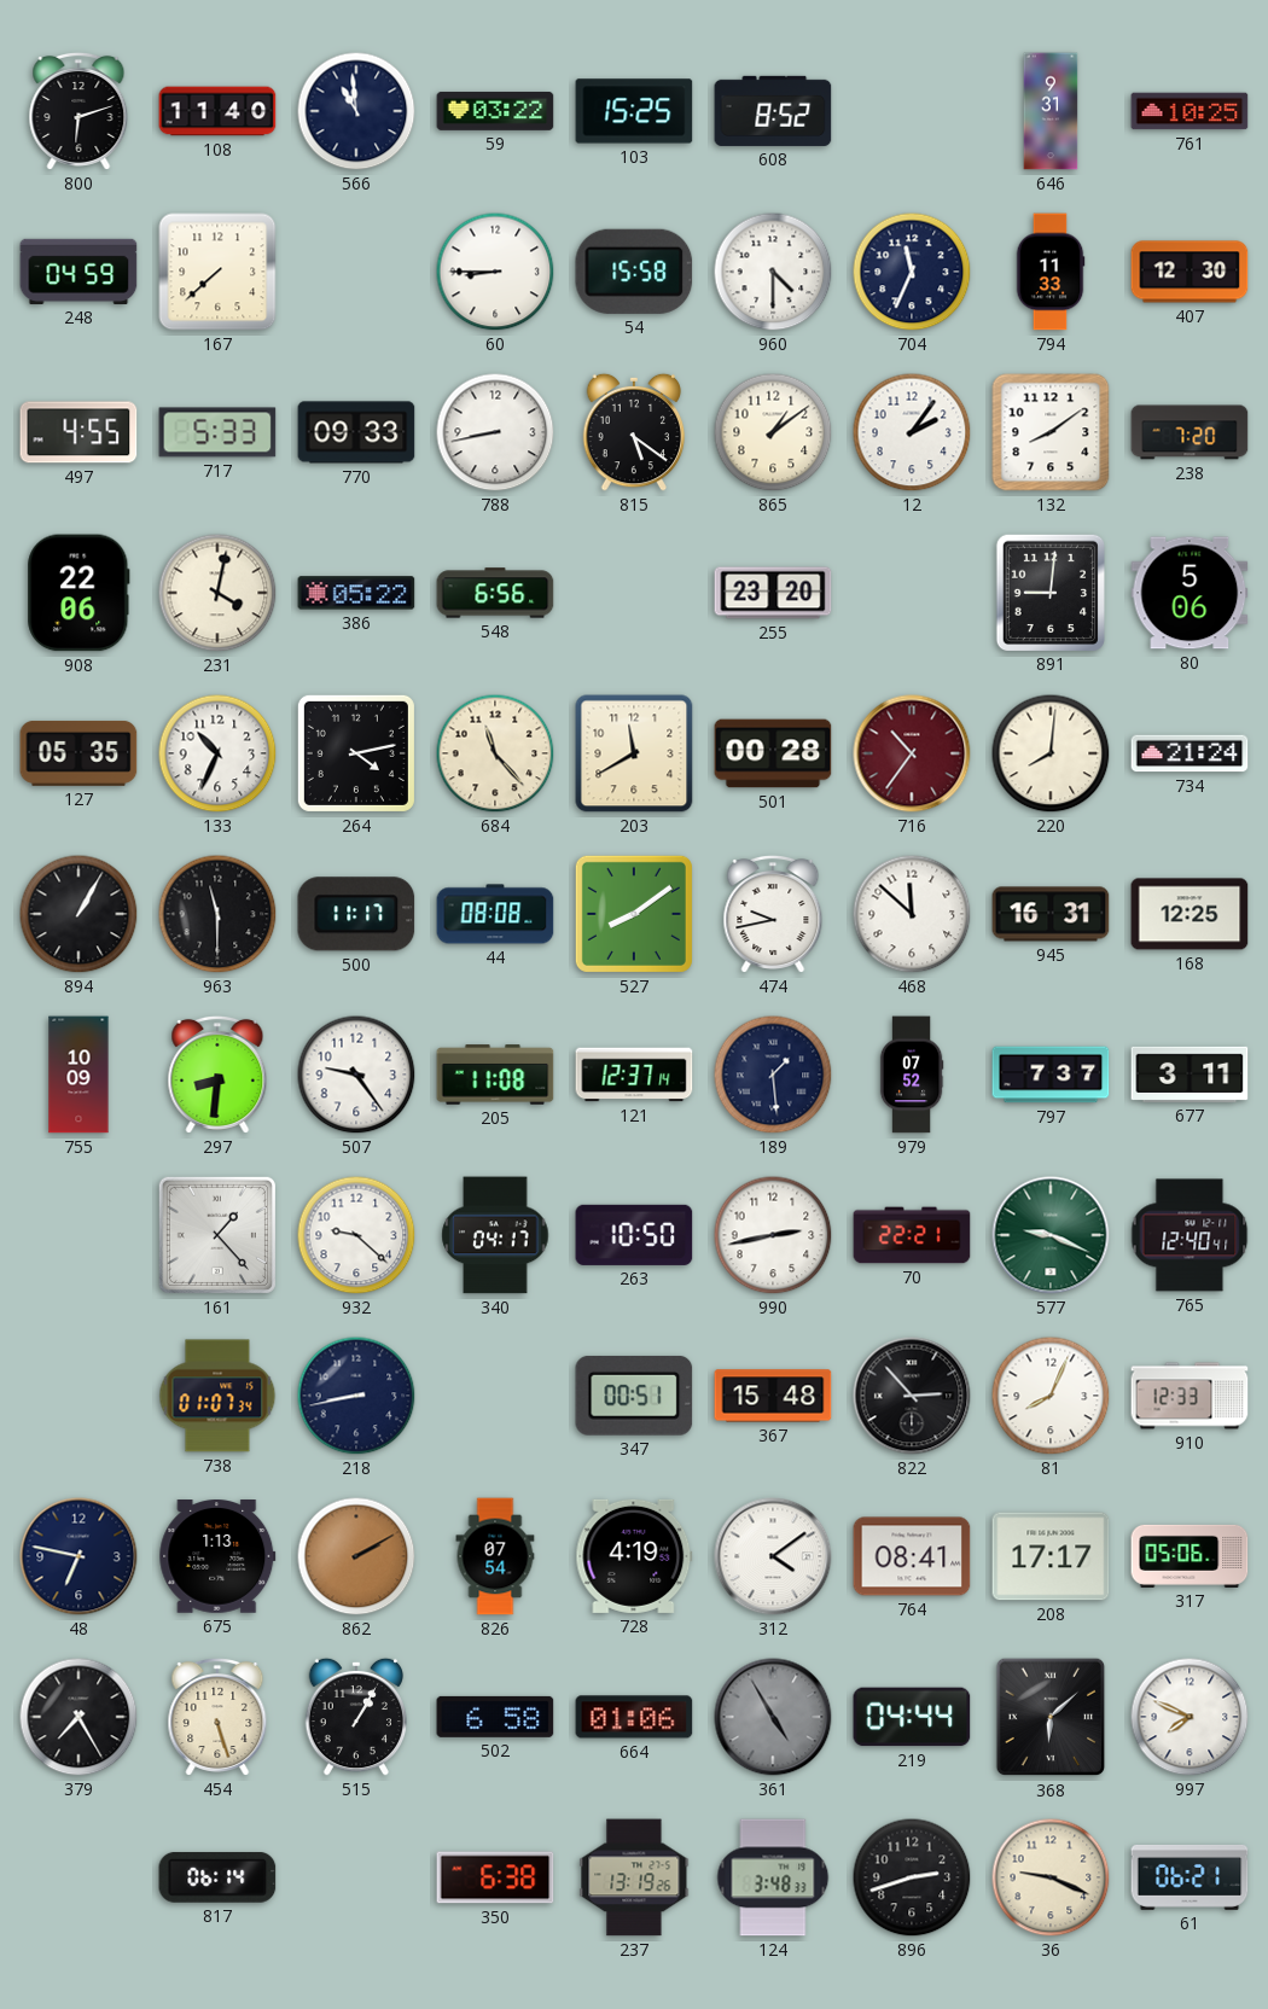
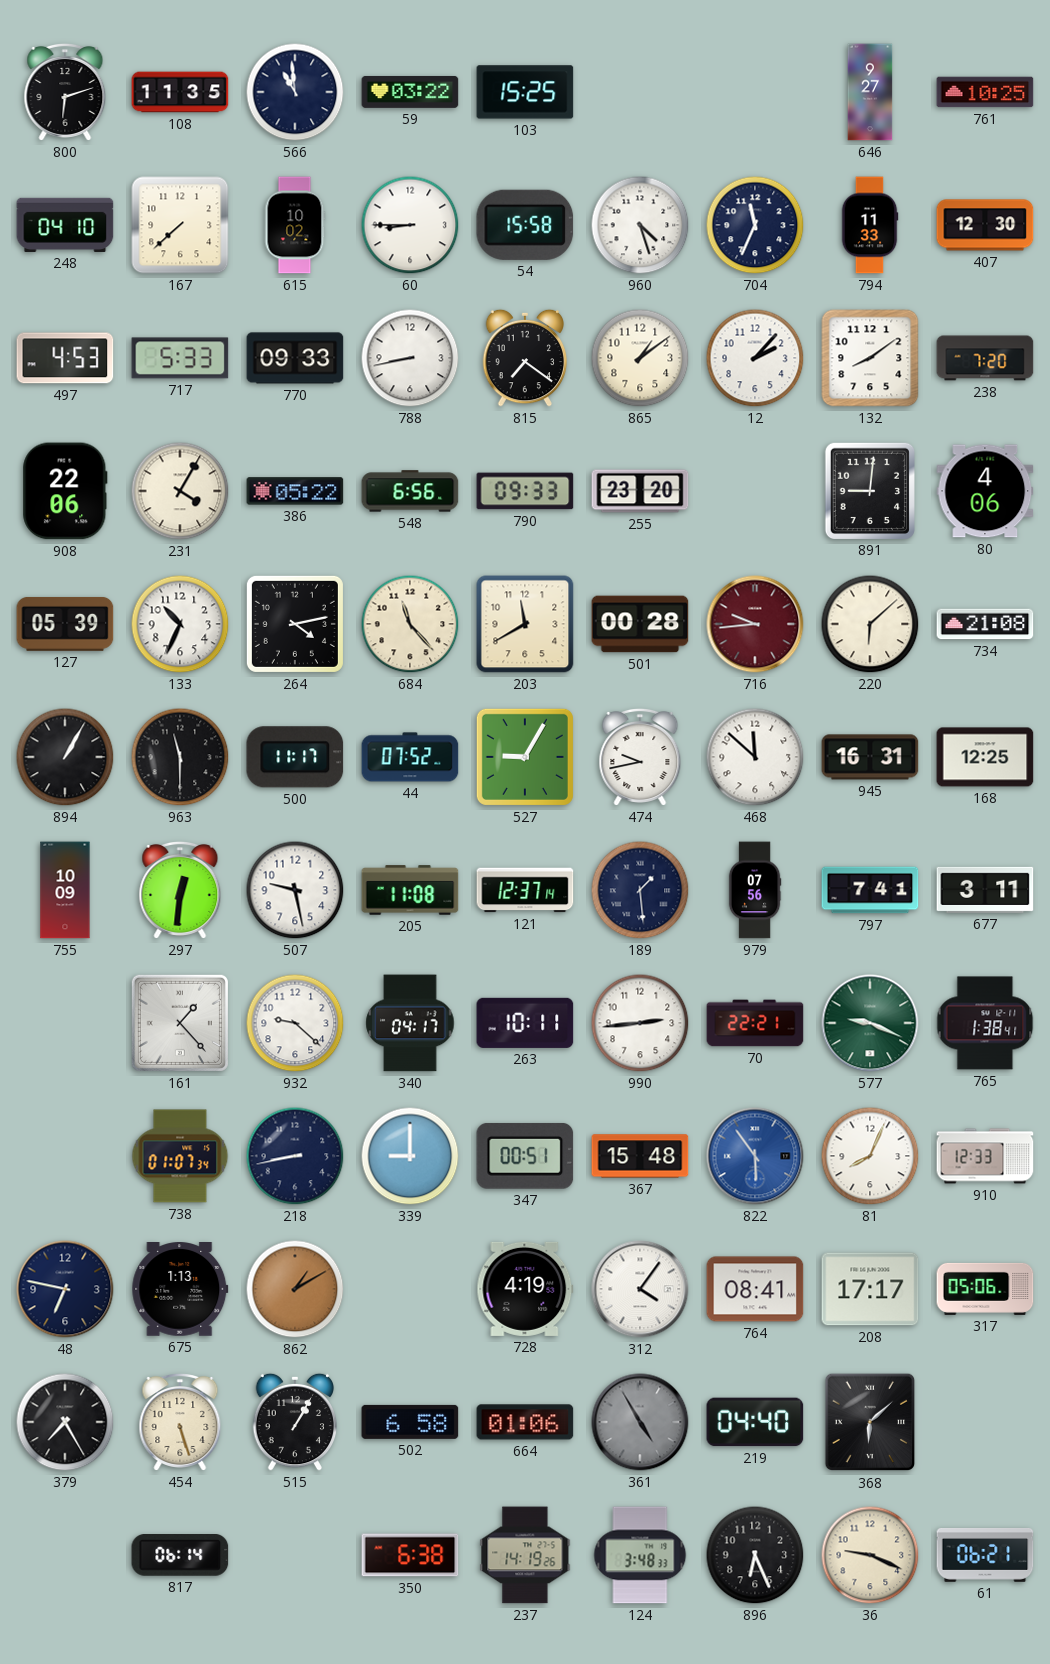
108: 11:40 -> 11:35
608: 8:52 -> none
646: 9:31 -> 9:27
248: 04:59 -> 04:10
615: none -> 10:02
960: 4:30 -> 4:27
497: 4:55 -> 4:53
815: 5:21 -> 7:21
12: 2:06 -> 2:07
231: 4:02 -> 4:05
790: none -> 09:33
80: 5:06 -> 4:06
127: 05:35 -> 05:39
716: 10:36 -> 9:44
220: 8:01 -> 6:08
734: 21:24 -> 21:08
44: 08:08 -> 07:52
527: 8:09 -> 9:05
297: 8:31 -> 12:31
507: 9:24 -> 9:28
979: 07:52 -> 07:56
797: 7:37 -> 7:41
263: 10:50 -> 10:11
990: 2:43 -> 2:44
765: 12:40 -> 1:38
339: none -> 9:00
822: 2:53 -> 5:54
822 dial: black -> blue
862: 2:10 -> 1:10
826: 07:54 -> none
312: 4:09 -> 4:06
219: 04:44 -> 04:40
997: 7:49 -> none
237: 13:19 -> 14:19
896: 2:42 -> 6:26
